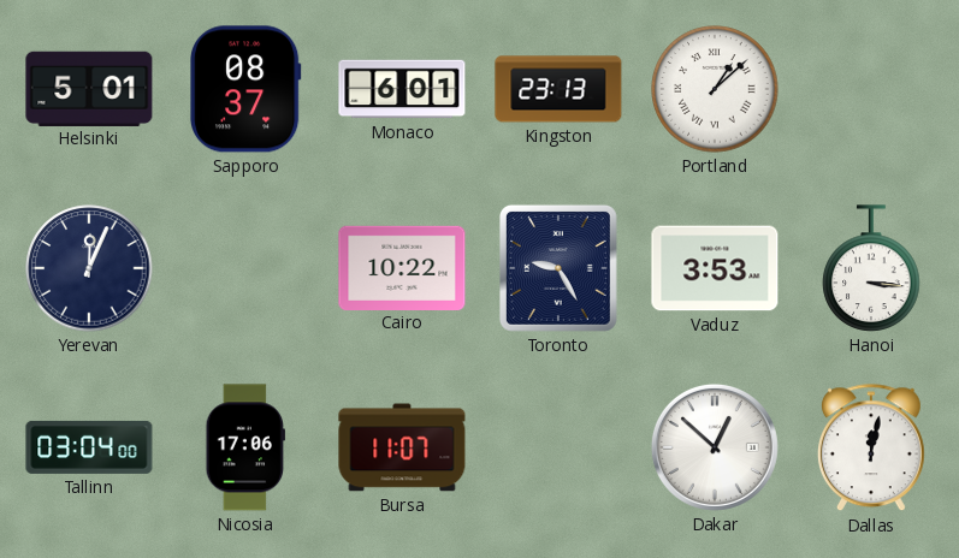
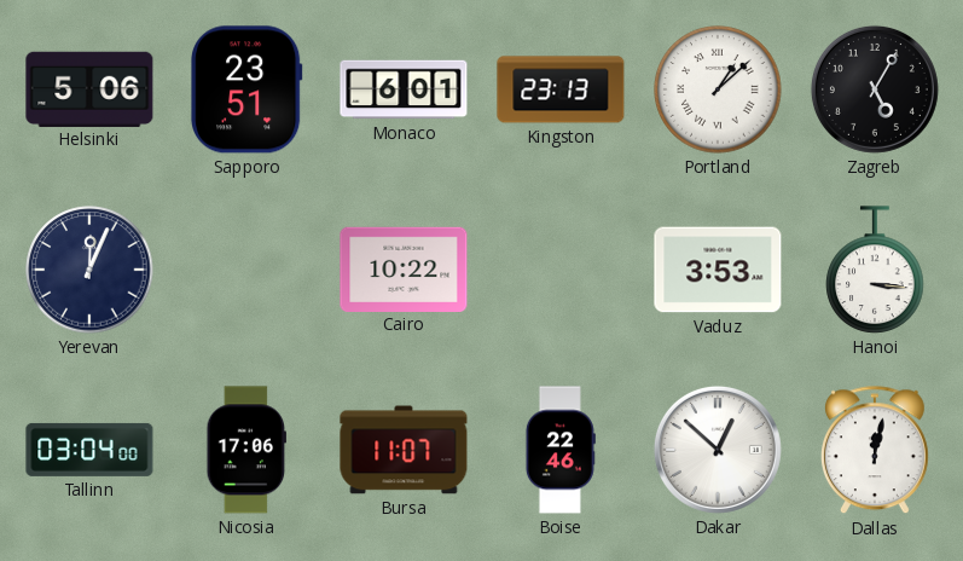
Helsinki: 5:01 -> 5:06
Sapporo: 08:37 -> 23:51
Zagreb: none -> 5:05
Toronto: 9:25 -> none
Boise: none -> 22:46
